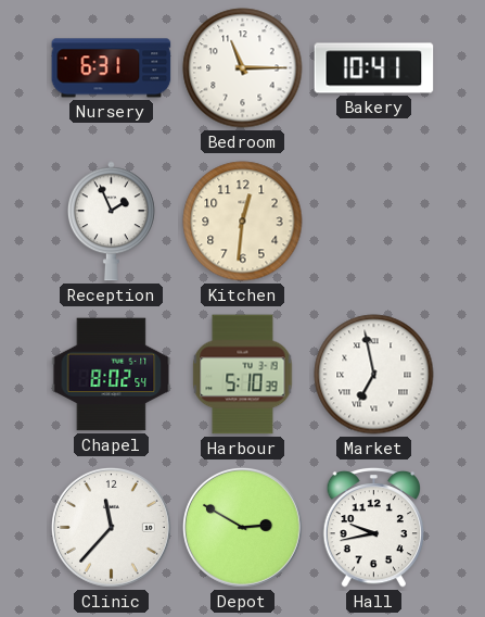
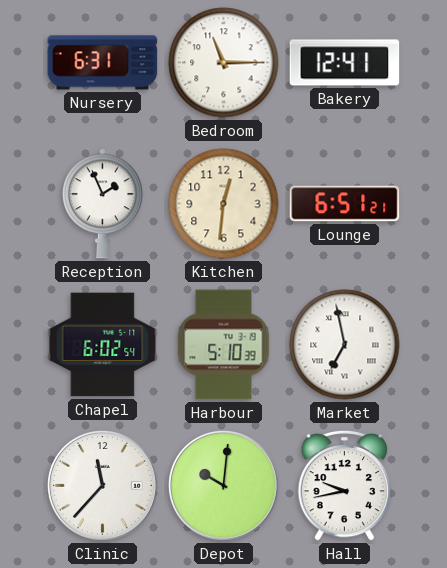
Bakery: 10:41 -> 12:41
Lounge: none -> 6:51
Chapel: 8:02 -> 6:02
Depot: 2:50 -> 10:01
